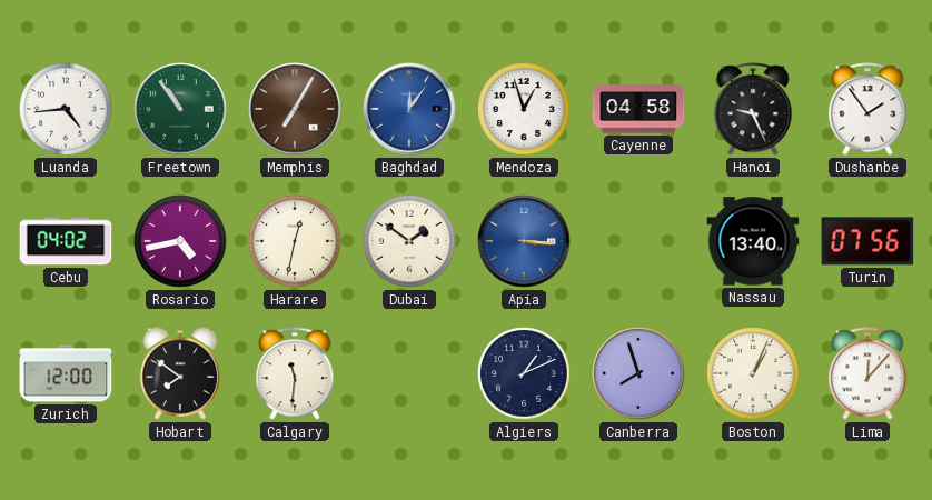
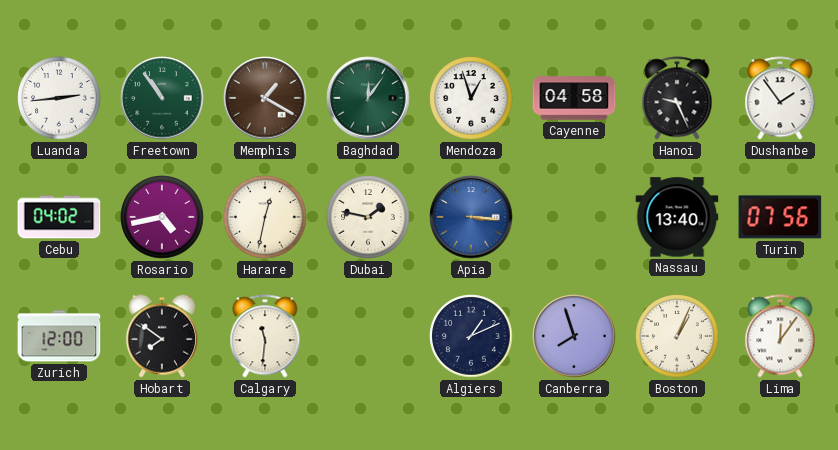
Luanda: 4:44 -> 2:44
Memphis: 7:05 -> 1:20
Baghdad dial: blue -> green
Dubai: 1:51 -> 1:47
Lima: 12:07 -> 12:06
